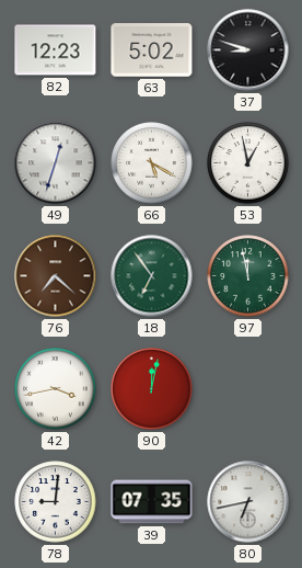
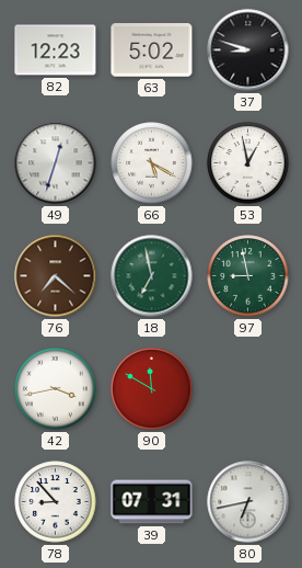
18: 6:54 -> 6:58
97: 11:58 -> 8:58
90: 12:02 -> 11:50
78: 9:01 -> 8:53
39: 07:35 -> 07:31
